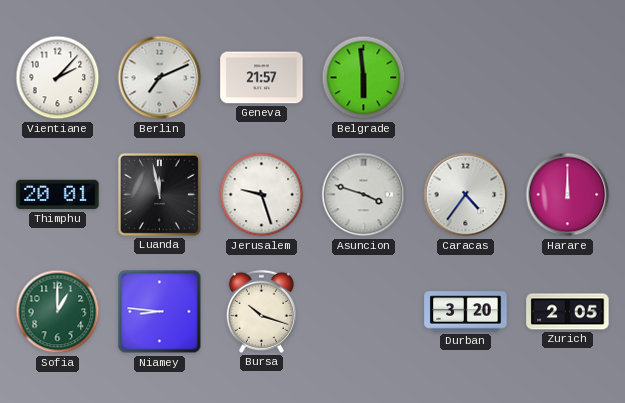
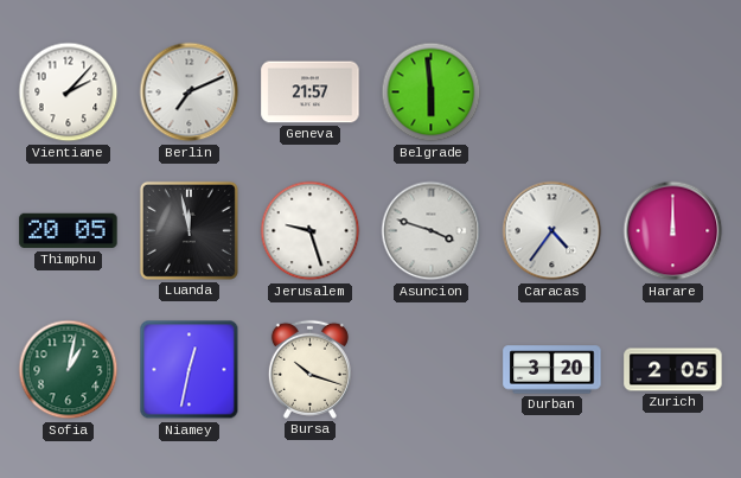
Thimphu: 20:01 -> 20:05
Sofia: 1:00 -> 1:02
Niamey: 8:46 -> 12:32
